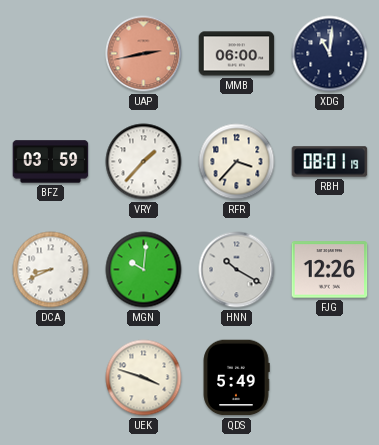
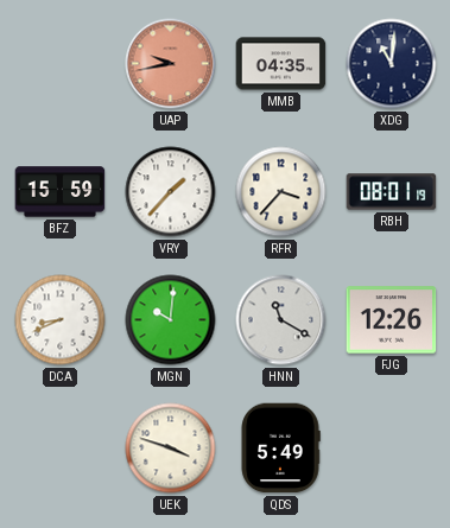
UAP: 2:43 -> 9:43
MMB: 06:00 -> 04:35
BFZ: 03:59 -> 15:59
HNN: 10:20 -> 11:20
